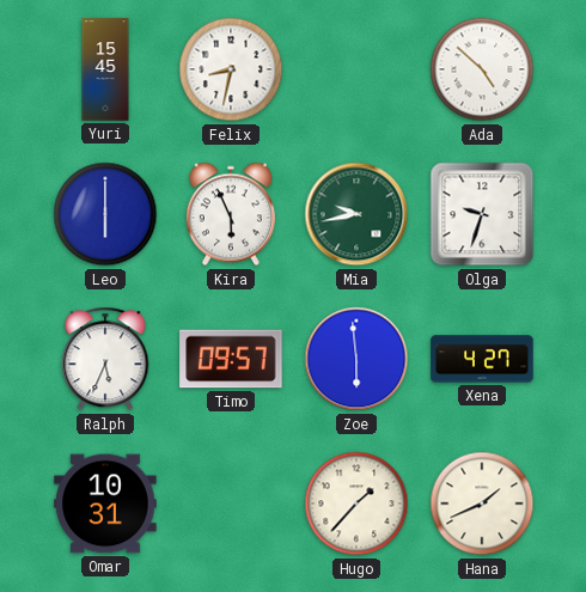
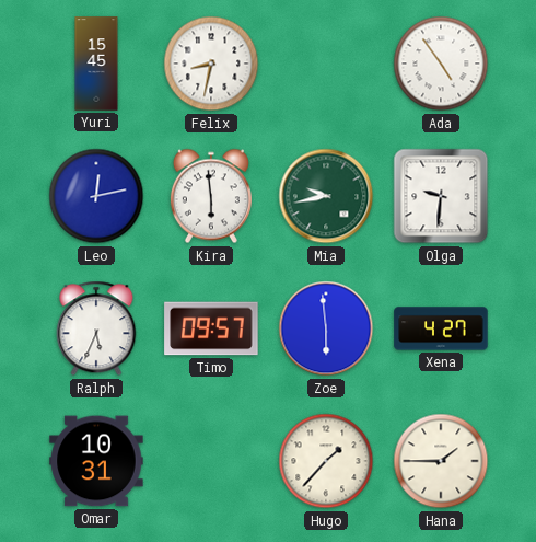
Ada: 4:52 -> 4:54
Leo: 6:00 -> 12:13
Kira: 5:56 -> 5:59
Olga: 9:33 -> 9:31
Hana: 1:41 -> 1:45
